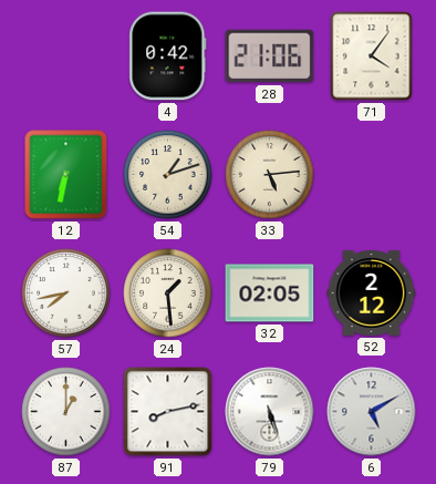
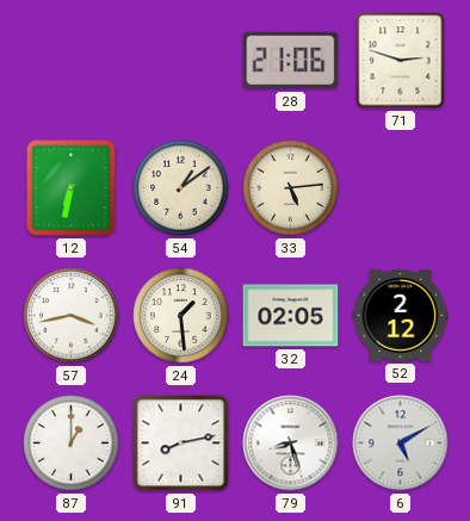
4: 0:42 -> none
71: 4:06 -> 2:48
54: 1:12 -> 1:09
57: 7:43 -> 3:43
79: 5:27 -> 8:27
